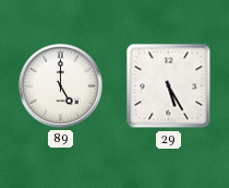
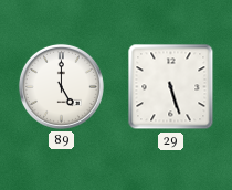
29: 5:25 -> 5:27
